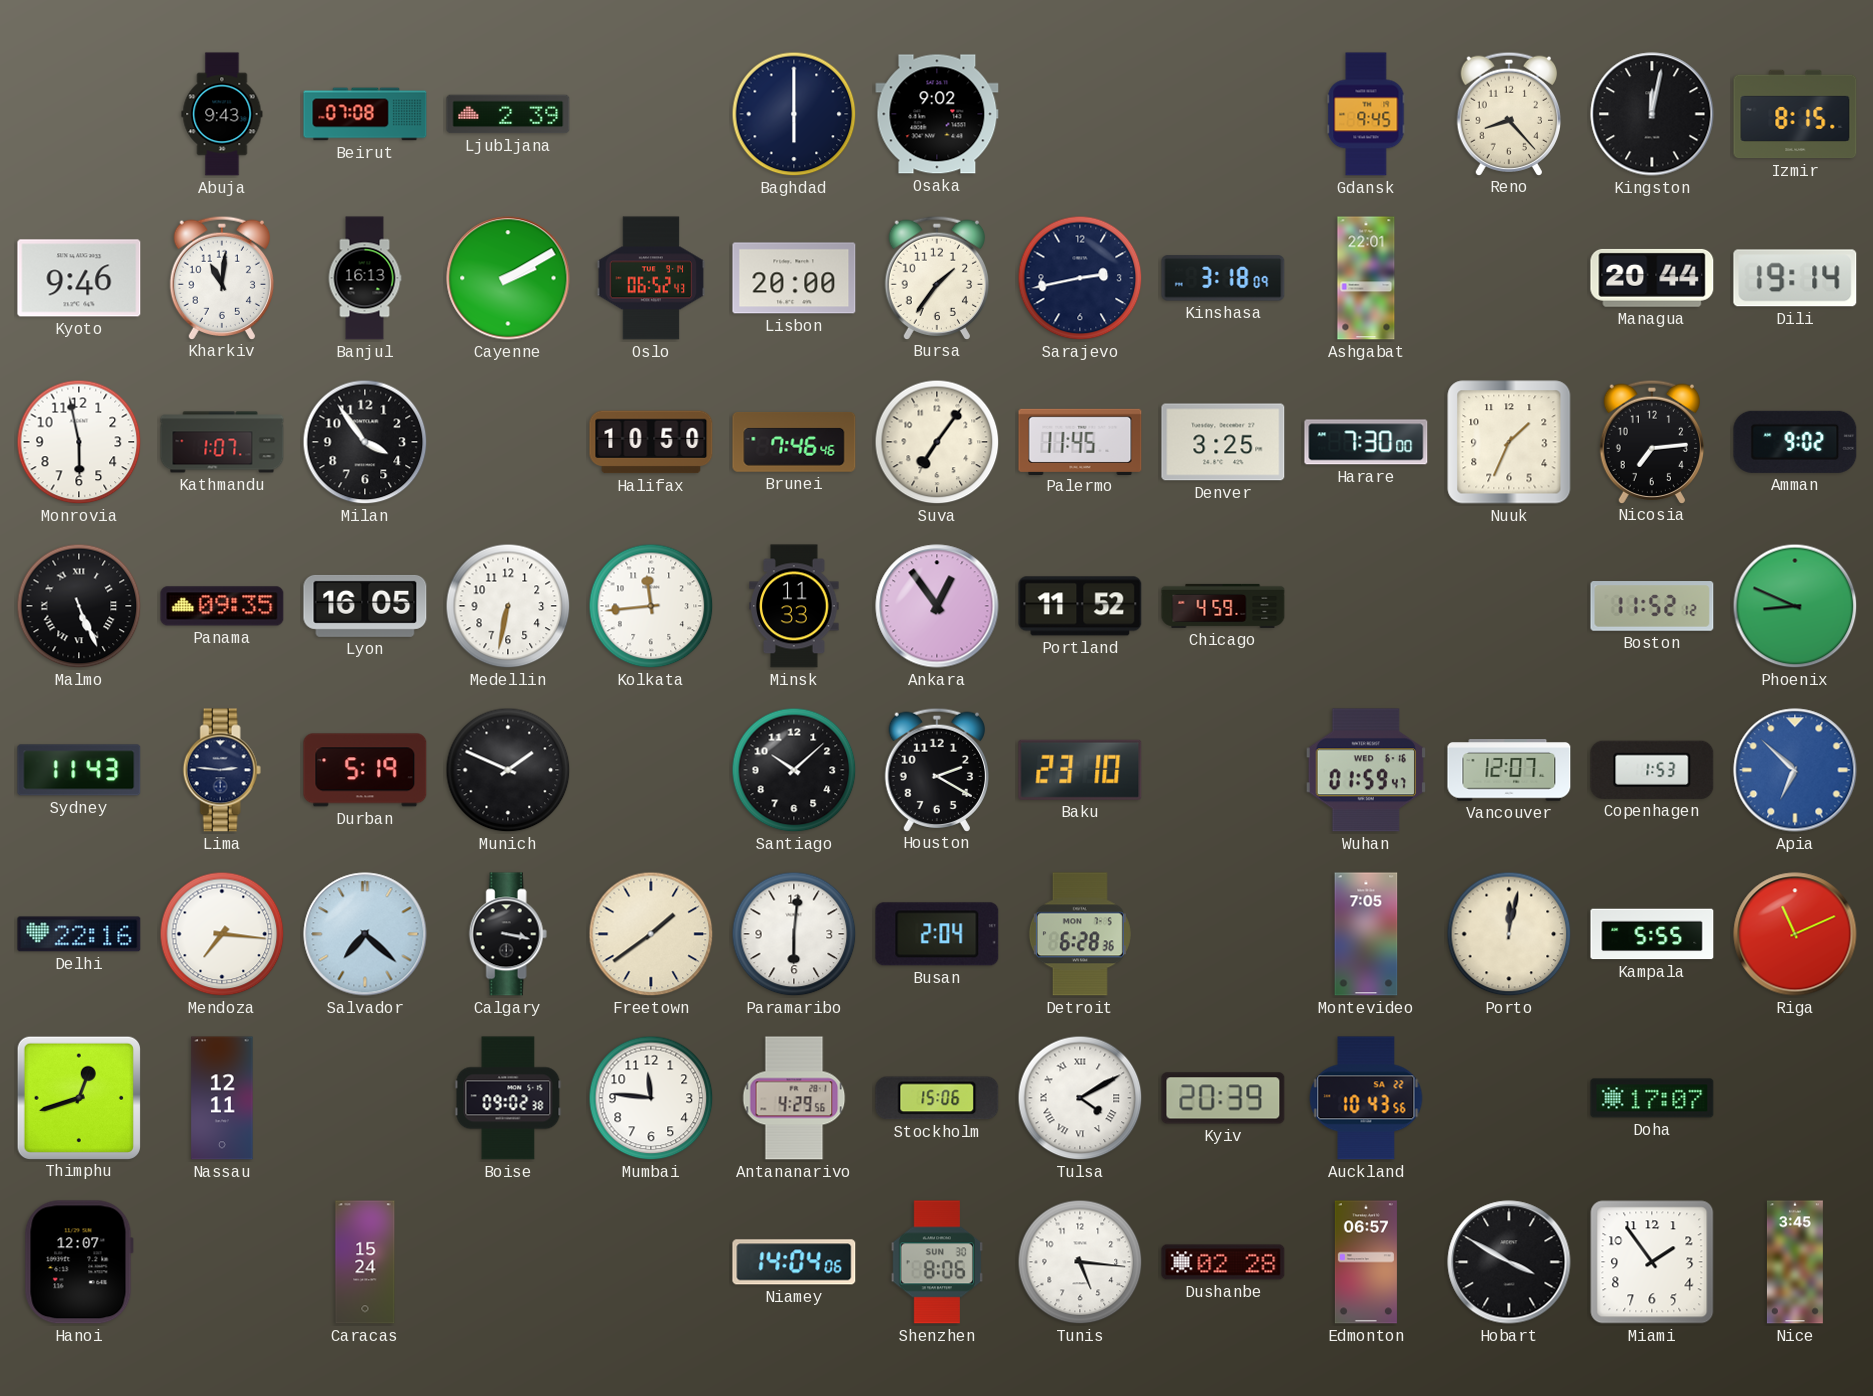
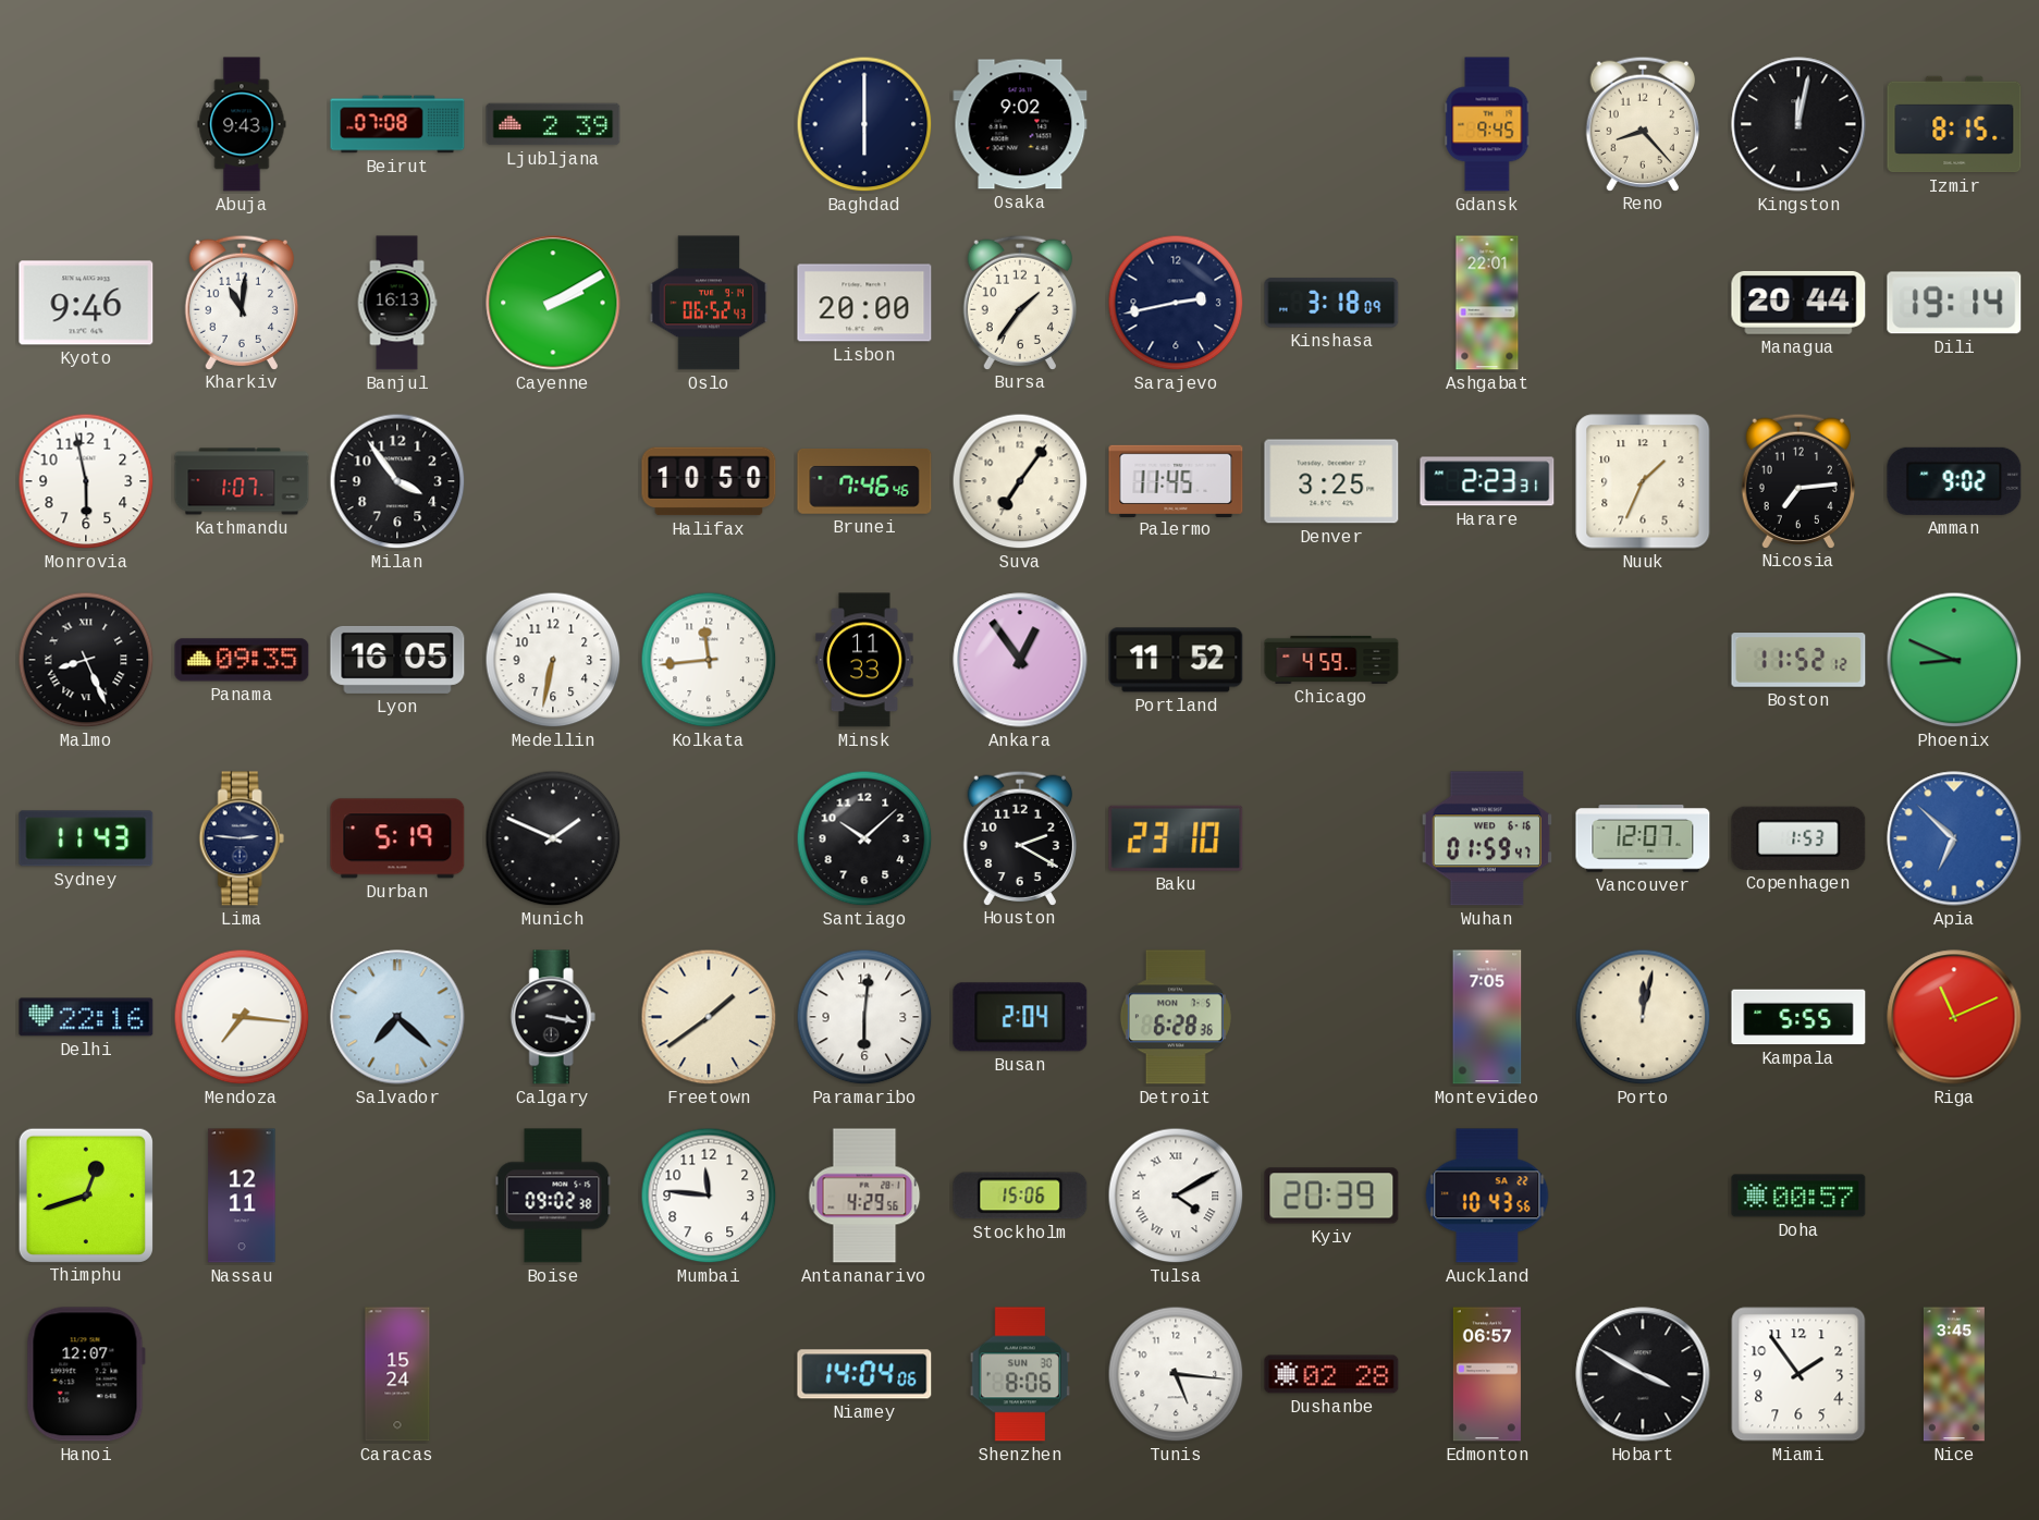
Harare: 7:30 -> 2:23
Malmo: 5:26 -> 8:26
Doha: 17:07 -> 00:57
